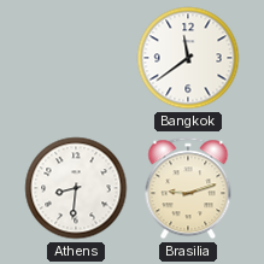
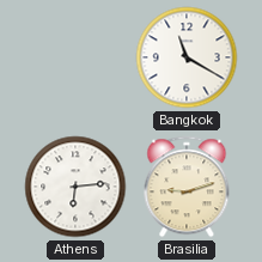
Bangkok: 11:39 -> 11:20
Athens: 8:31 -> 6:14
